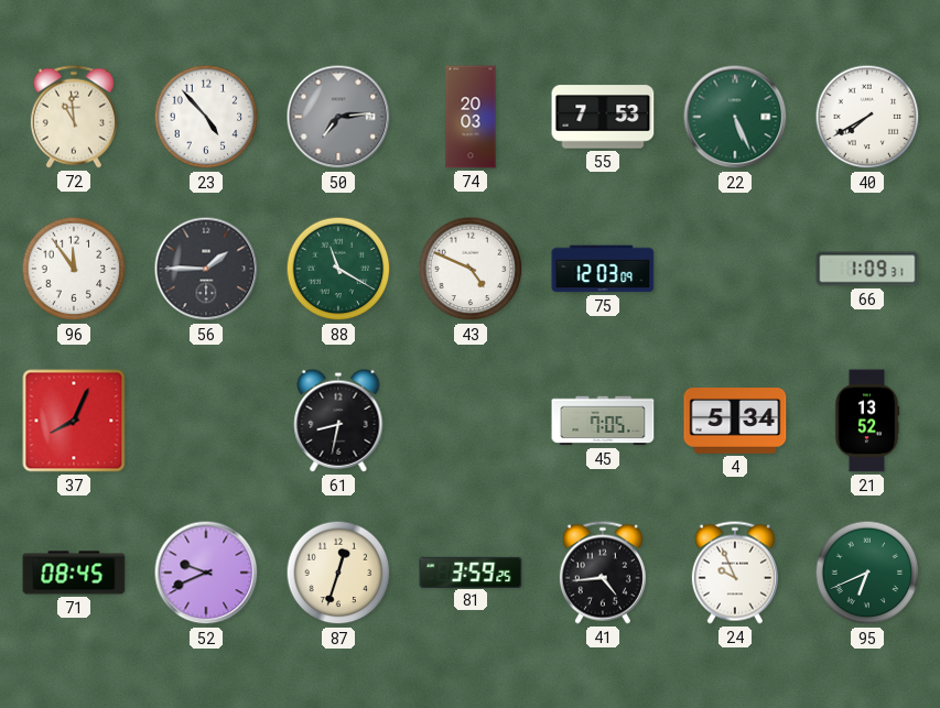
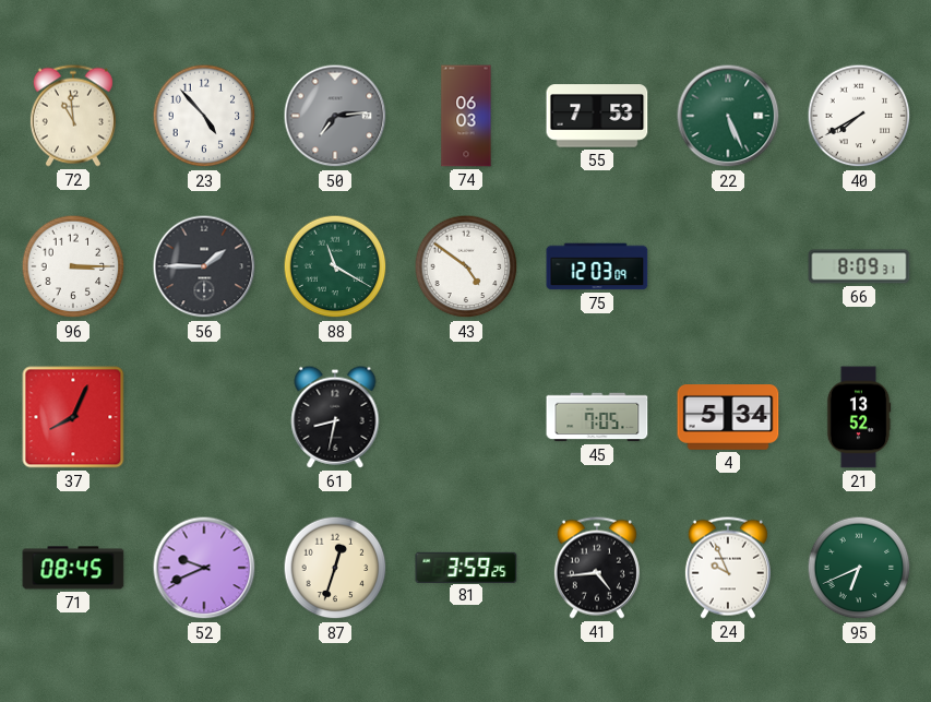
74: 20:03 -> 06:03
96: 11:54 -> 3:15
43: 4:49 -> 4:51
66: 1:09 -> 8:09
